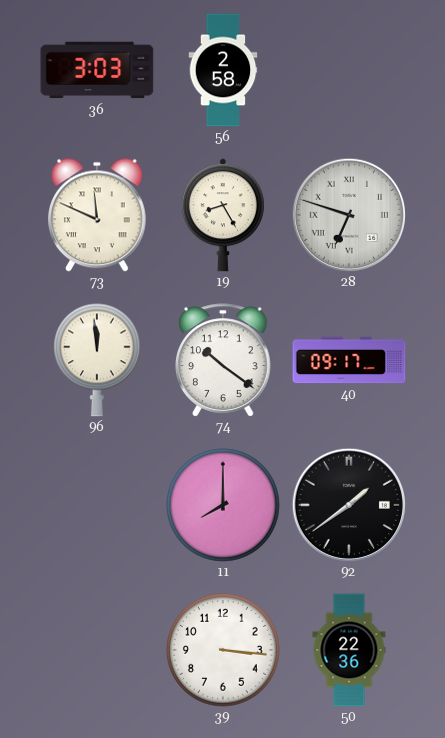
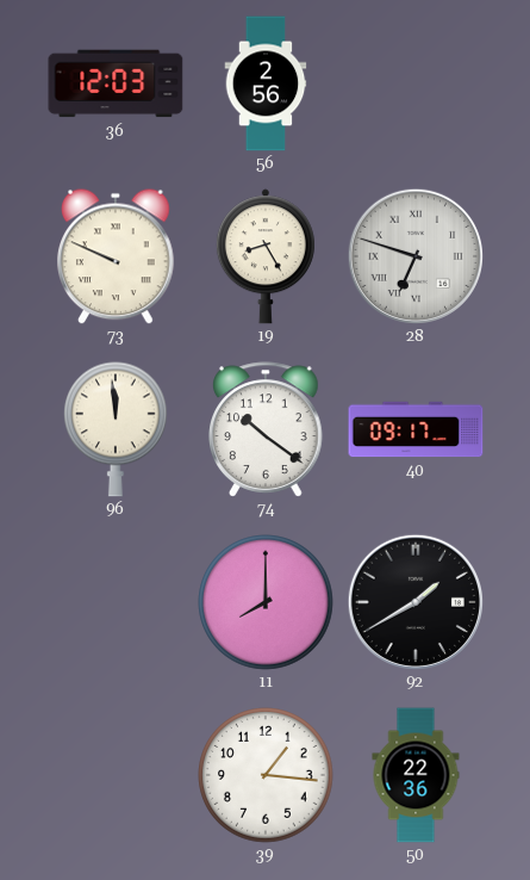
36: 3:03 -> 12:03
56: 2:58 -> 2:56
73: 11:49 -> 9:49
92: 1:39 -> 1:40
39: 3:16 -> 1:16
